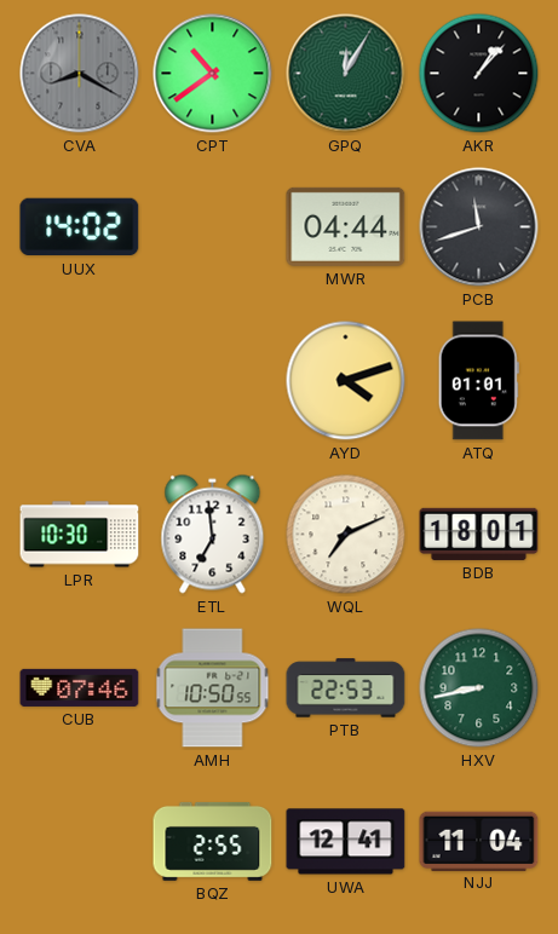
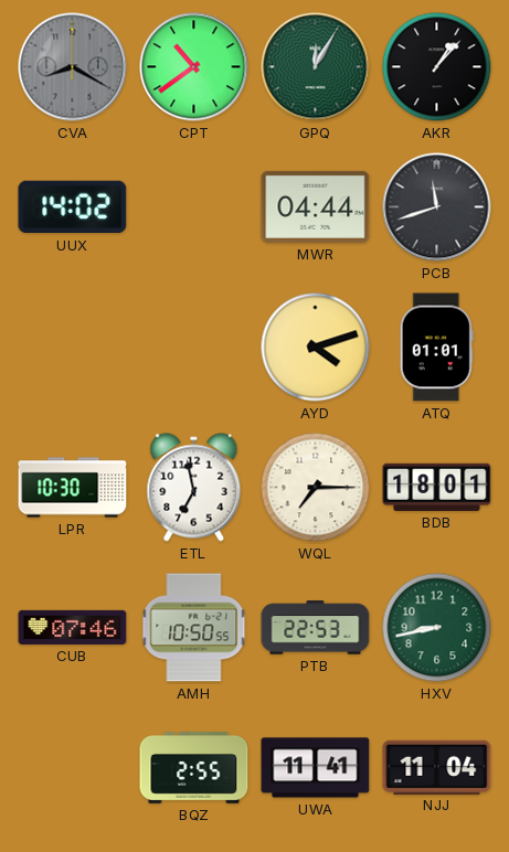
ETL: 6:59 -> 6:58
WQL: 7:11 -> 7:15
UWA: 12:41 -> 11:41
